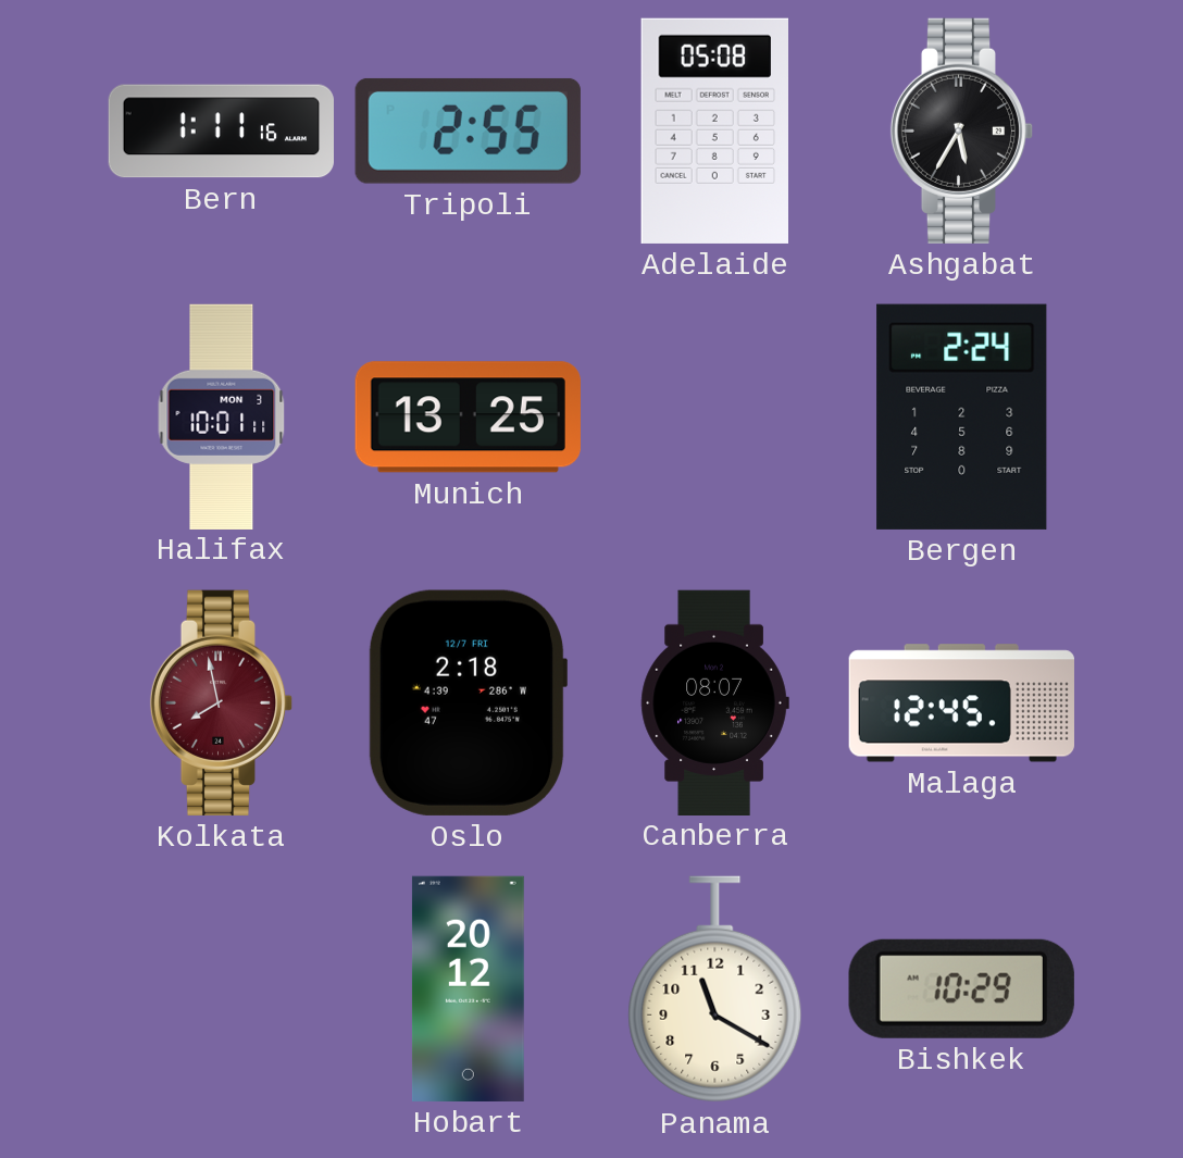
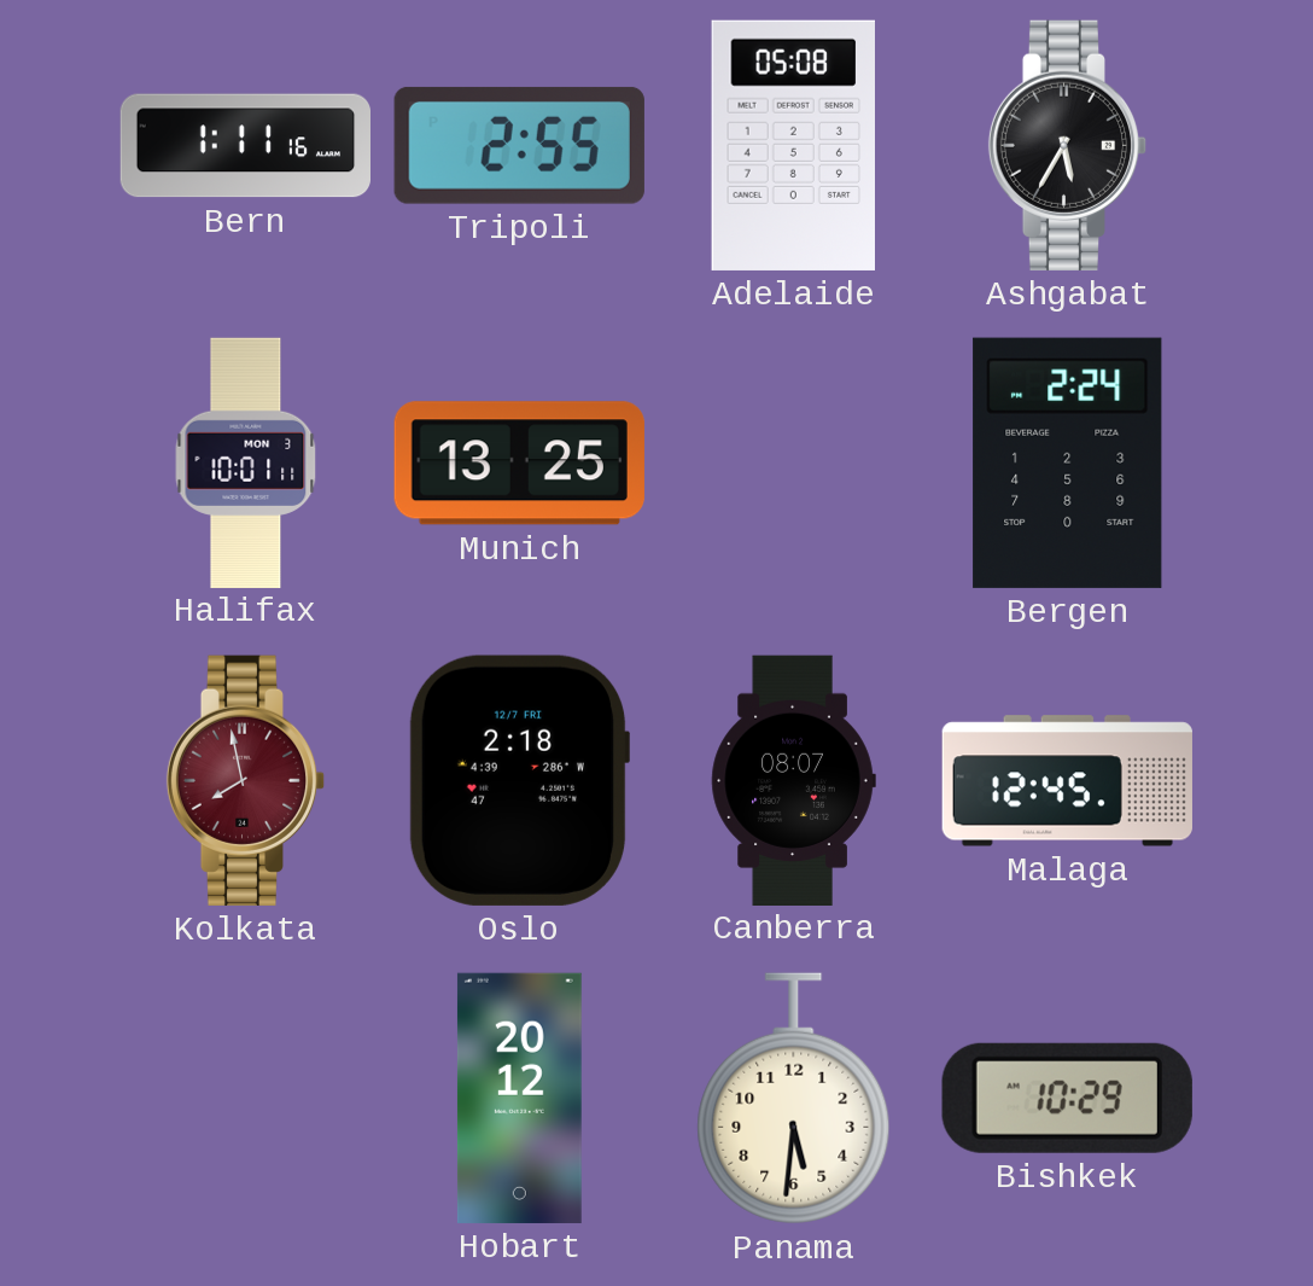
Panama: 11:20 -> 5:31
